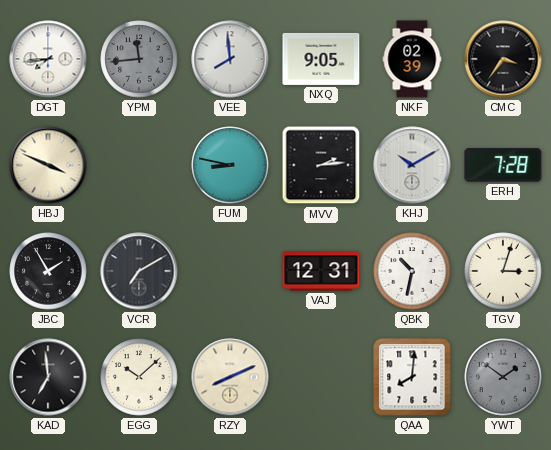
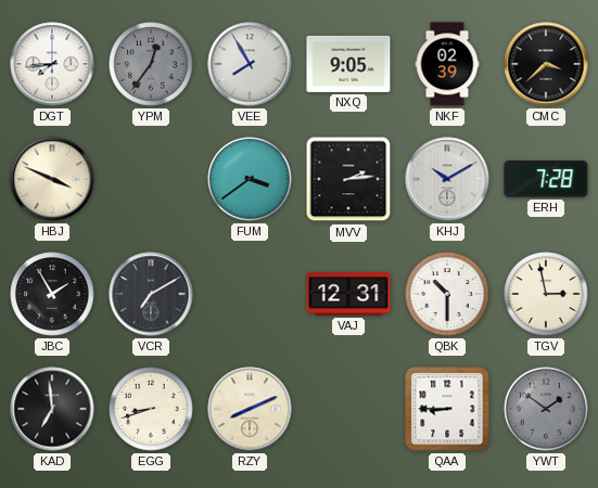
YPM: 11:44 -> 12:36
VEE: 7:59 -> 7:55
CMC: 3:36 -> 3:38
FUM: 8:47 -> 3:39
QBK: 10:32 -> 10:30
TGV: 3:03 -> 2:58
EGG: 10:08 -> 8:42
QAA: 8:01 -> 8:45
